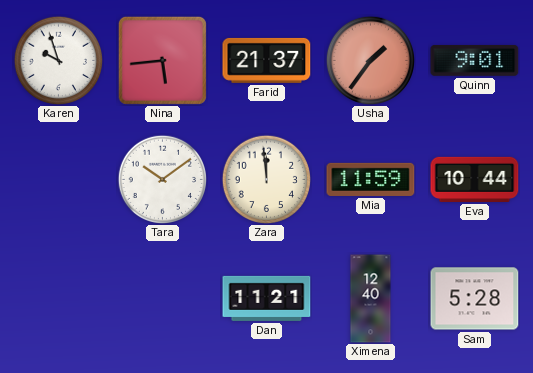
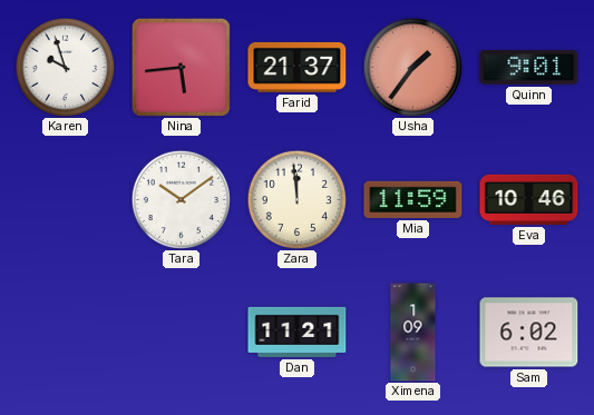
Eva: 10:44 -> 10:46
Ximena: 12:40 -> 1:09
Sam: 5:28 -> 6:02
